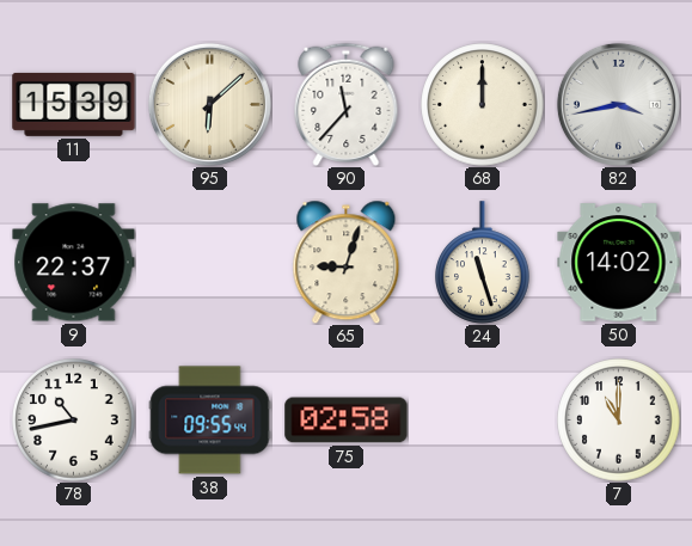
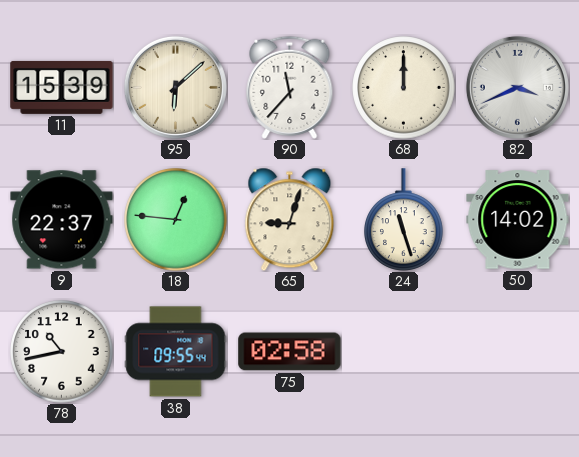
82: 3:43 -> 3:41
18: none -> 12:46
7: 11:00 -> none
